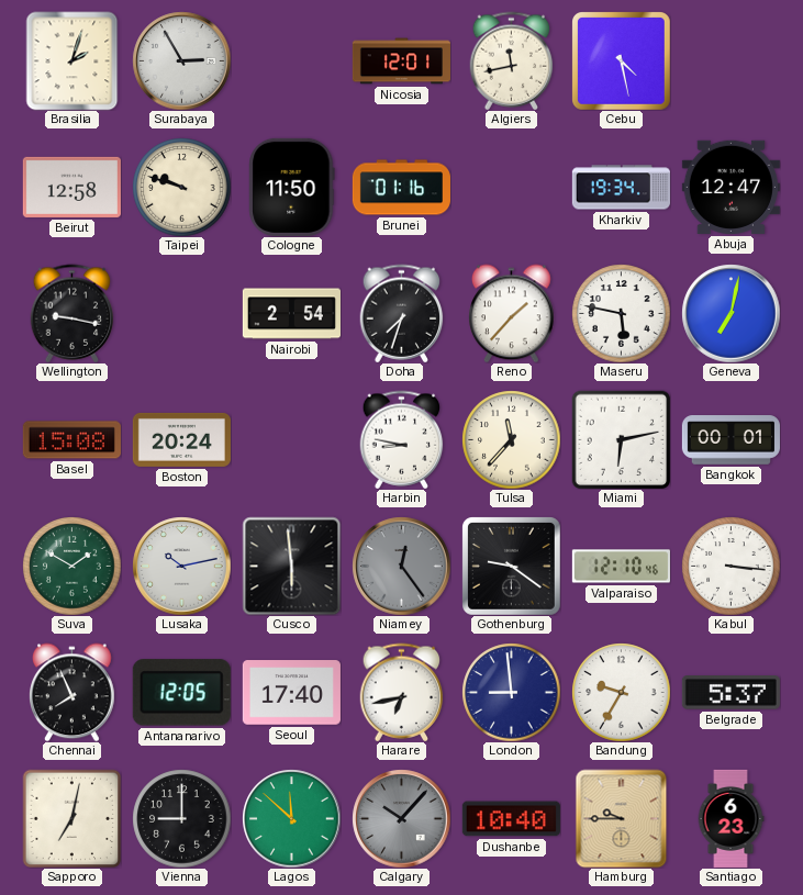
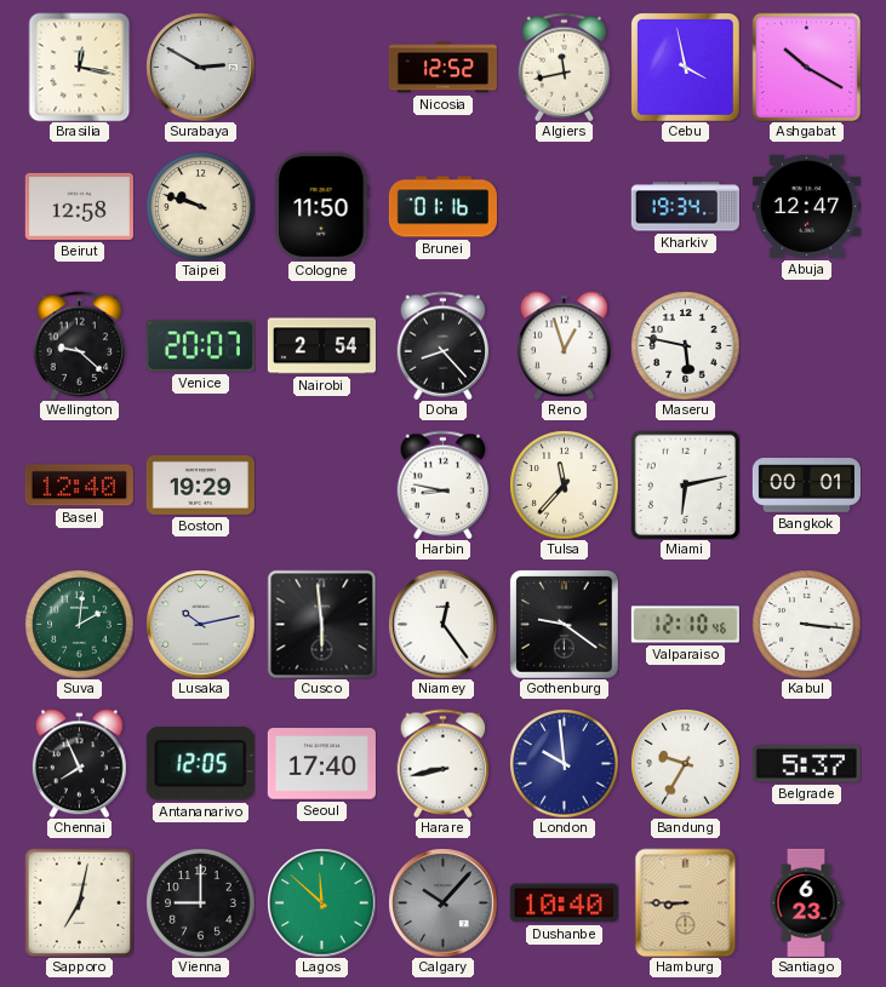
Brasilia: 2:03 -> 12:17
Surabaya: 2:55 -> 2:50
Nicosia: 12:01 -> 12:52
Cebu: 4:28 -> 3:58
Ashgabat: none -> 10:20
Wellington: 9:17 -> 9:22
Venice: none -> 20:07
Doha: 7:33 -> 8:23
Reno: 1:37 -> 12:57
Geneva: 7:02 -> none
Basel: 15:08 -> 12:40
Boston: 20:24 -> 19:29
Suva: 1:50 -> 2:01
Niamey dial: grey -> white
Harare: 6:43 -> 8:43
London: 8:59 -> 9:59
Hamburg: 9:45 -> 8:45
